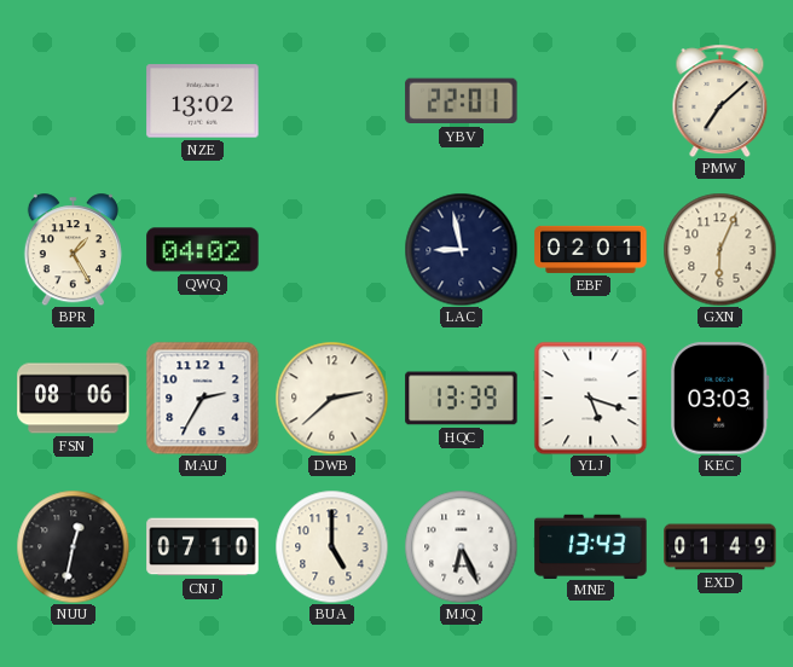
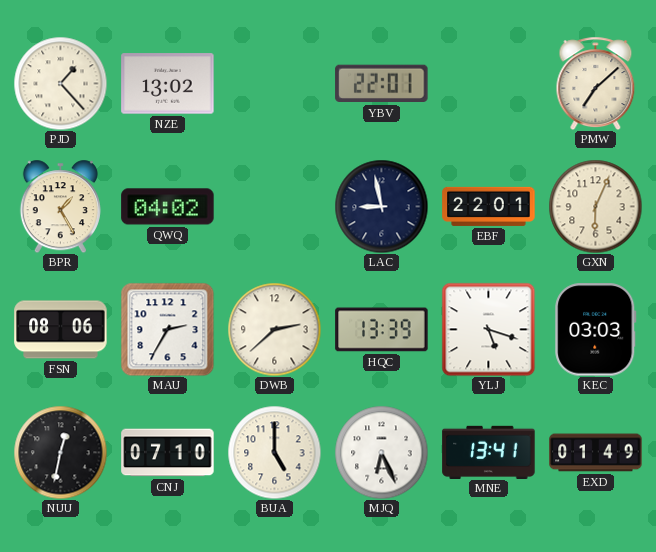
PJD: none -> 1:23
EBF: 02:01 -> 22:01
MNE: 13:43 -> 13:41
